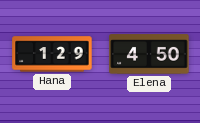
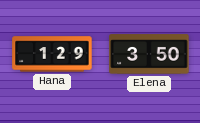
Elena: 4:50 -> 3:50
